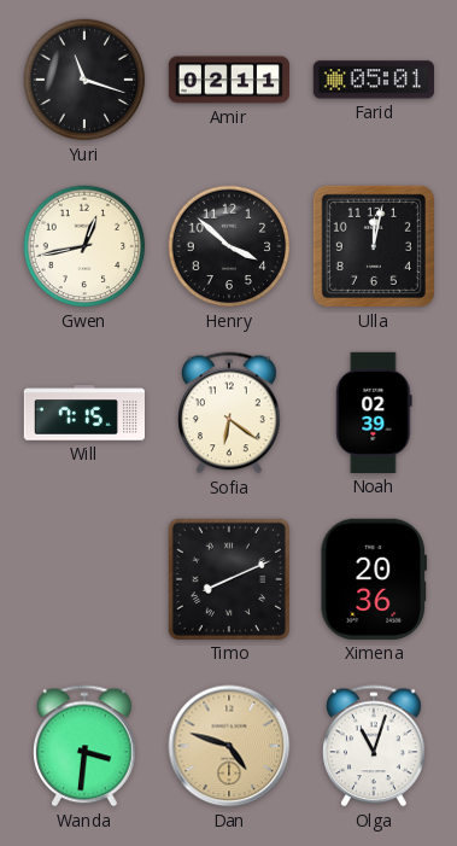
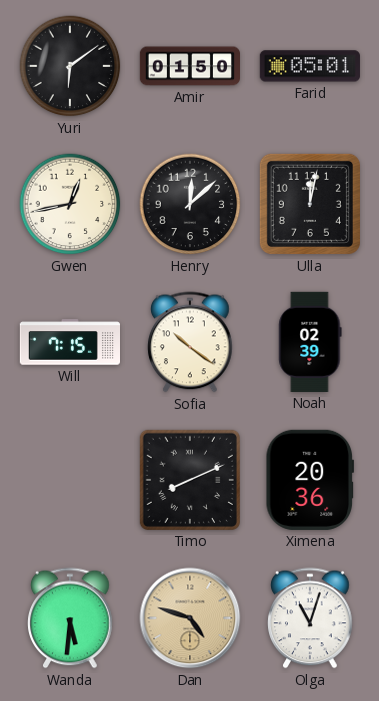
Yuri: 11:18 -> 6:09
Amir: 02:11 -> 01:50
Henry: 3:52 -> 12:08
Sofia: 6:21 -> 10:21
Wanda: 3:31 -> 5:31
